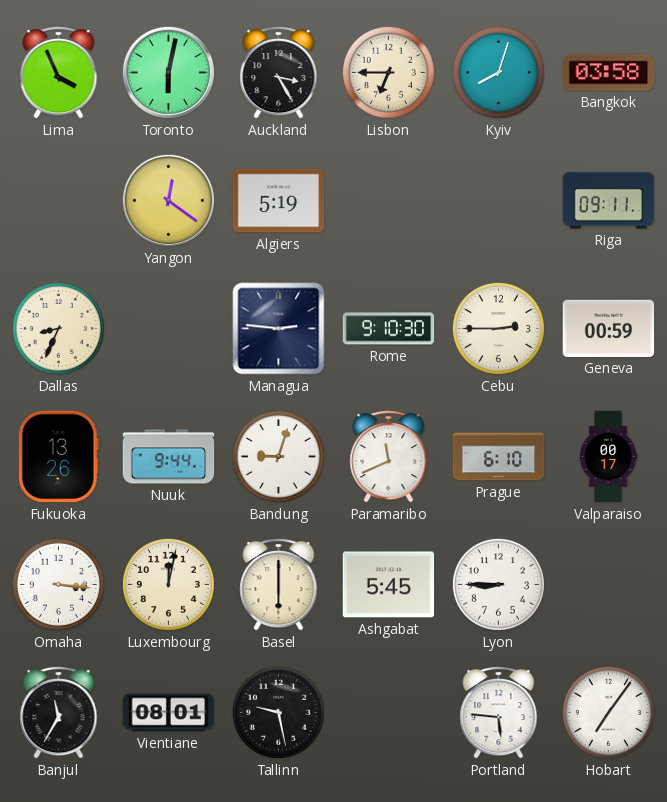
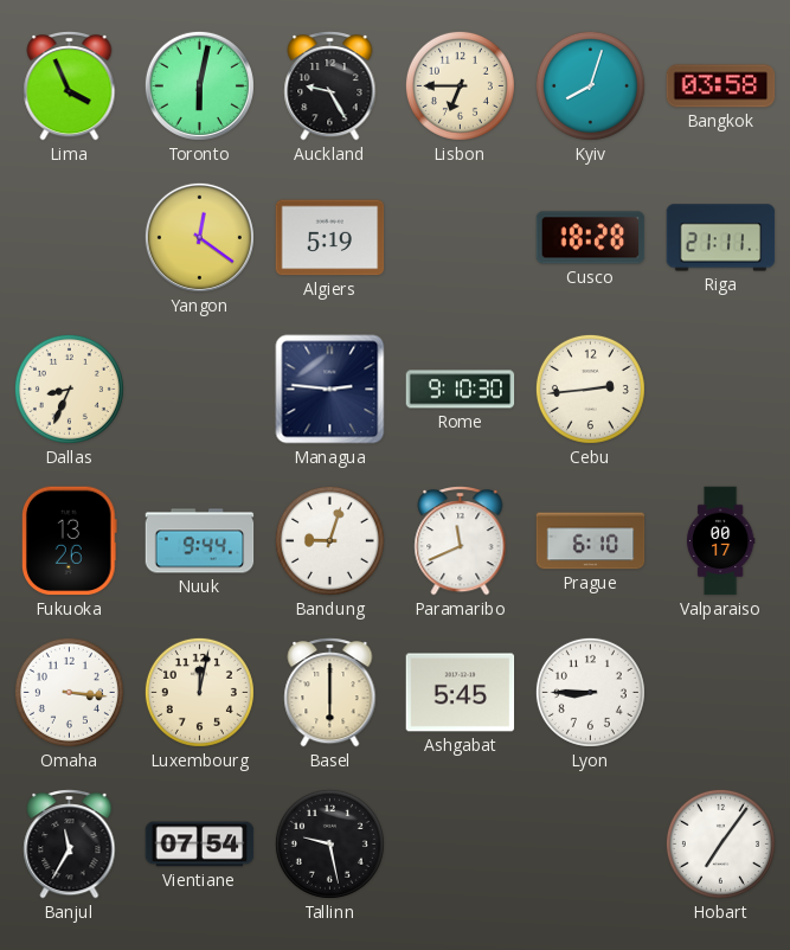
Auckland: 3:25 -> 9:25
Cusco: none -> 18:28
Riga: 09:11 -> 21:11
Cebu: 2:45 -> 2:44
Geneva: 00:59 -> none
Vientiane: 08:01 -> 07:54
Portland: 5:46 -> none
